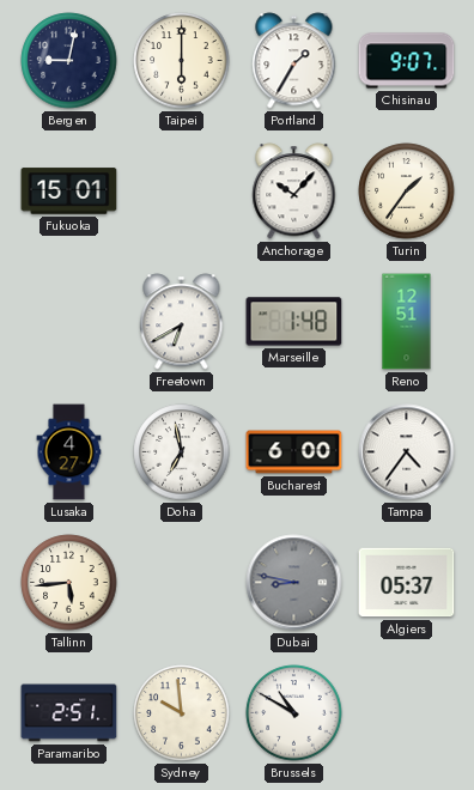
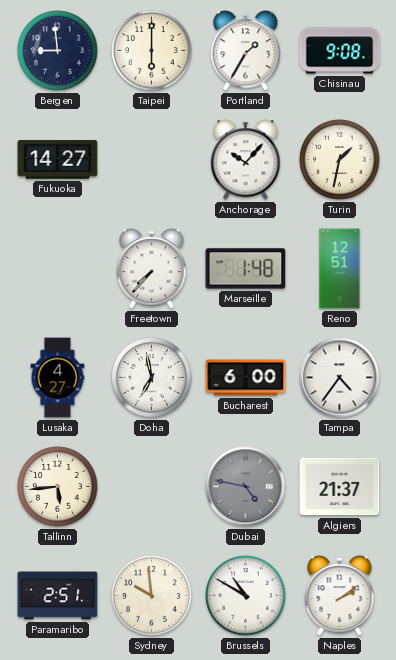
Bergen: 9:02 -> 8:59
Chisinau: 9:07 -> 9:08
Fukuoka: 15:01 -> 14:27
Turin: 1:36 -> 1:32
Freetown: 6:40 -> 7:37
Dubai: 8:47 -> 4:47
Algiers: 05:37 -> 21:37
Naples: none -> 2:09
